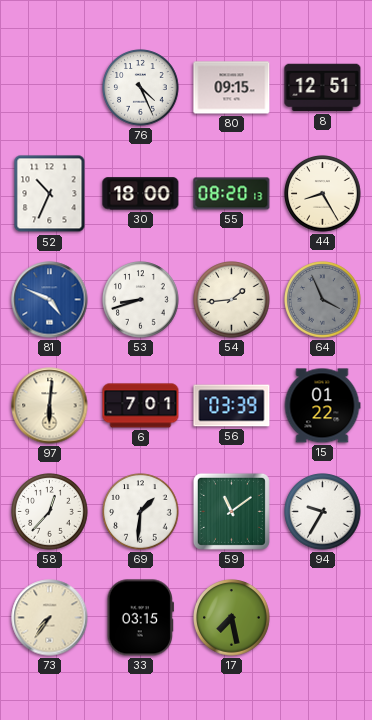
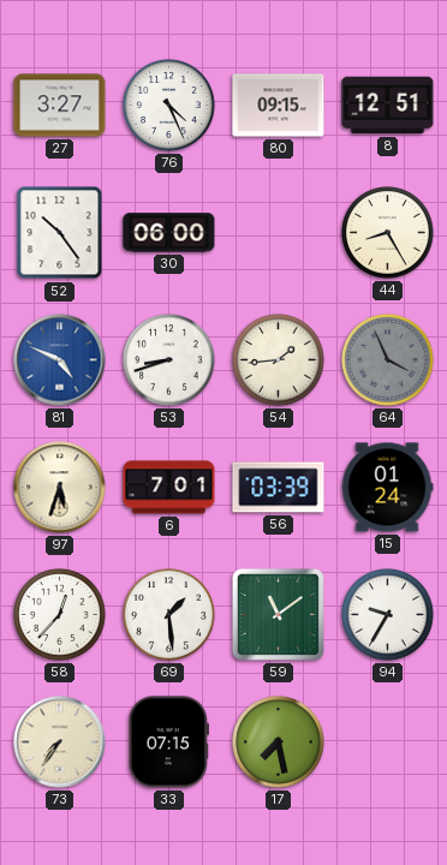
27: none -> 3:27
52: 10:34 -> 10:24
30: 18:00 -> 06:00
55: 08:20 -> none
97: 6:01 -> 5:33
15: 01:22 -> 01:24
69: 1:31 -> 1:29
33: 03:15 -> 07:15
